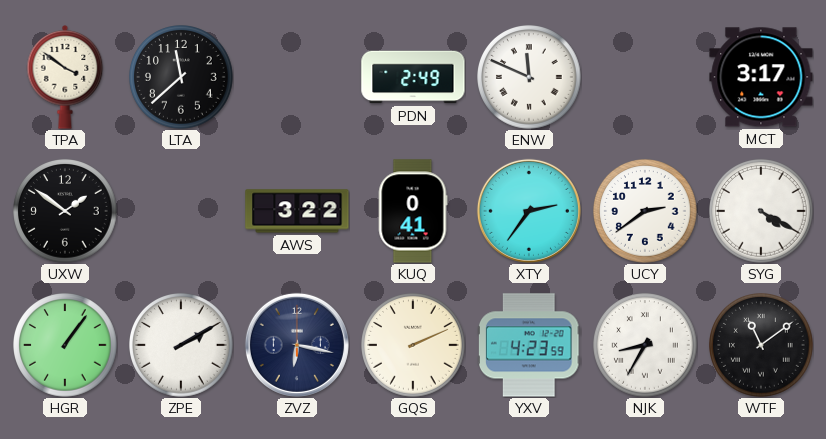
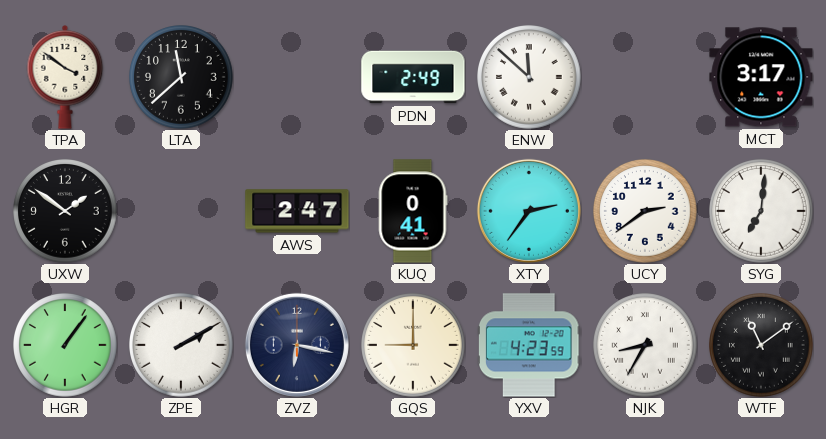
ENW: 11:49 -> 11:52
AWS: 3:22 -> 2:47
SYG: 4:20 -> 7:01
GQS: 2:11 -> 9:00
